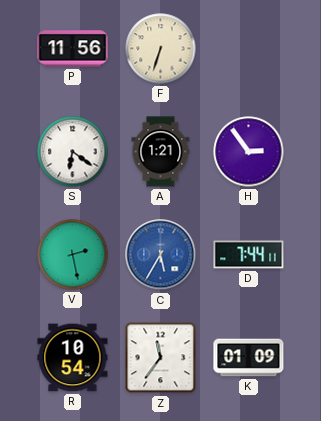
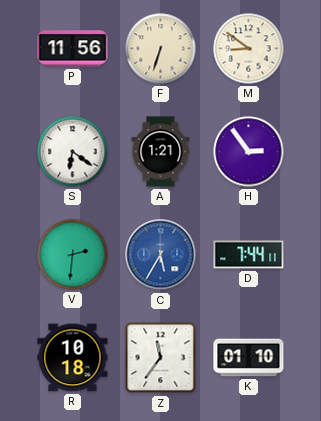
M: none -> 8:51
V: 2:28 -> 2:31
R: 10:54 -> 10:18
K: 01:09 -> 01:10
